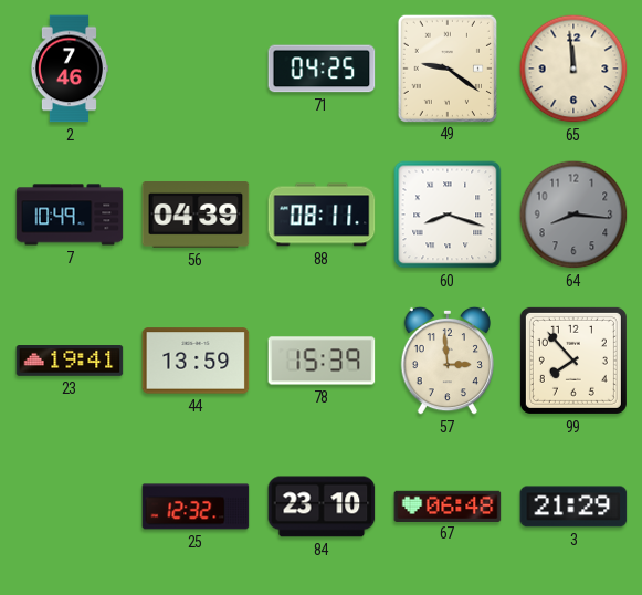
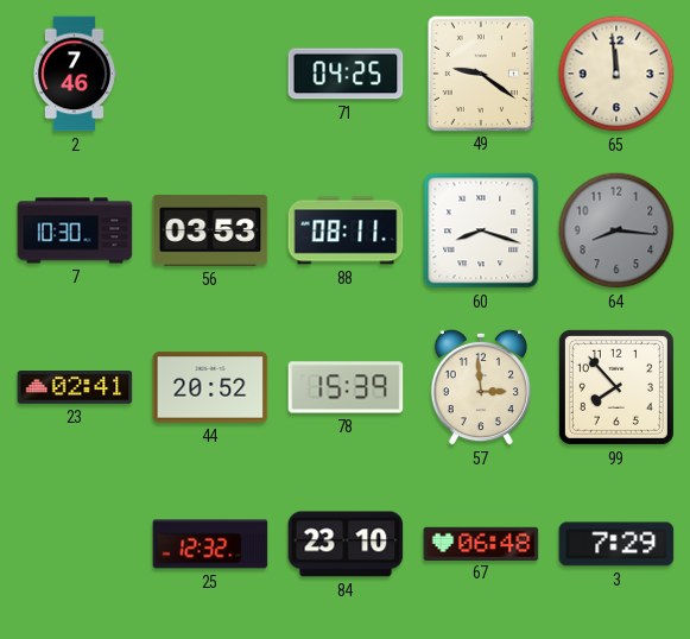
7: 10:49 -> 10:30
56: 04:39 -> 03:53
23: 19:41 -> 02:41
44: 13:59 -> 20:52
3: 21:29 -> 7:29
